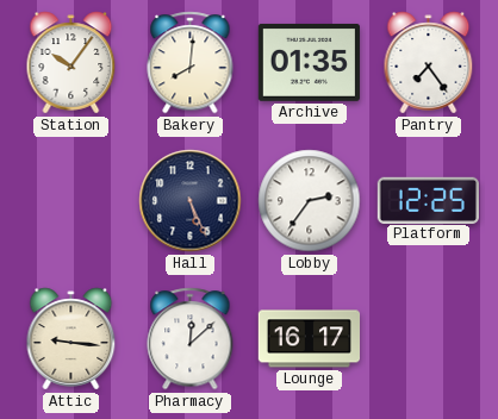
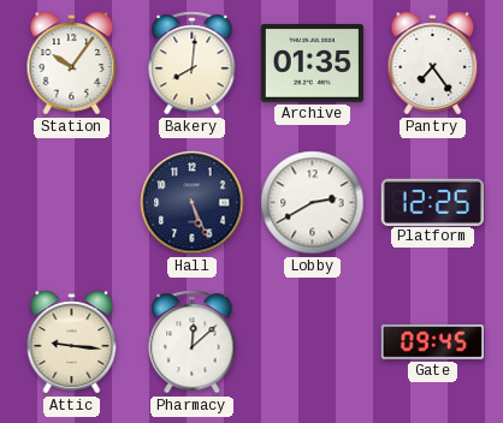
Lobby: 2:36 -> 2:40
Lounge: 16:17 -> none
Gate: none -> 09:45
